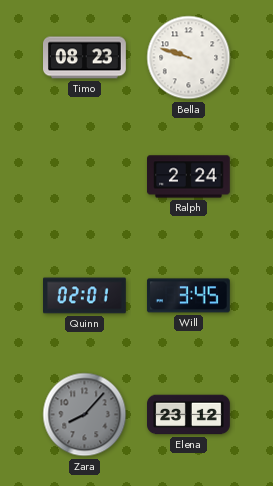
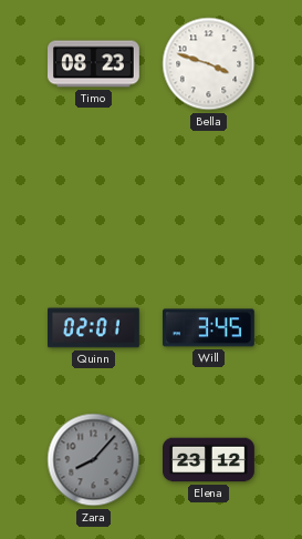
Bella: 9:48 -> 3:48
Ralph: 2:24 -> none
